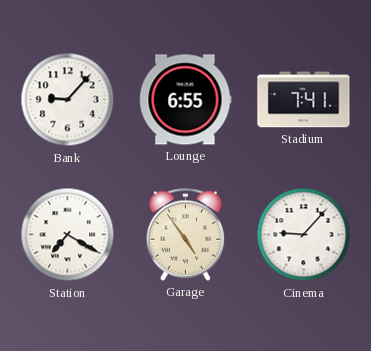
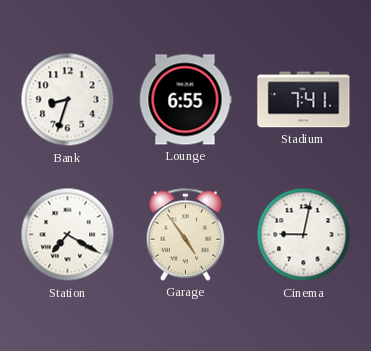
Bank: 9:07 -> 8:33
Cinema: 9:07 -> 9:02
